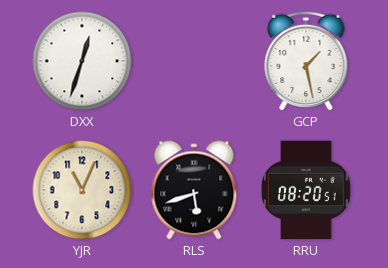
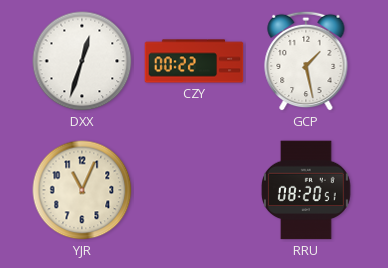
CZY: none -> 00:22
RLS: 5:42 -> none
